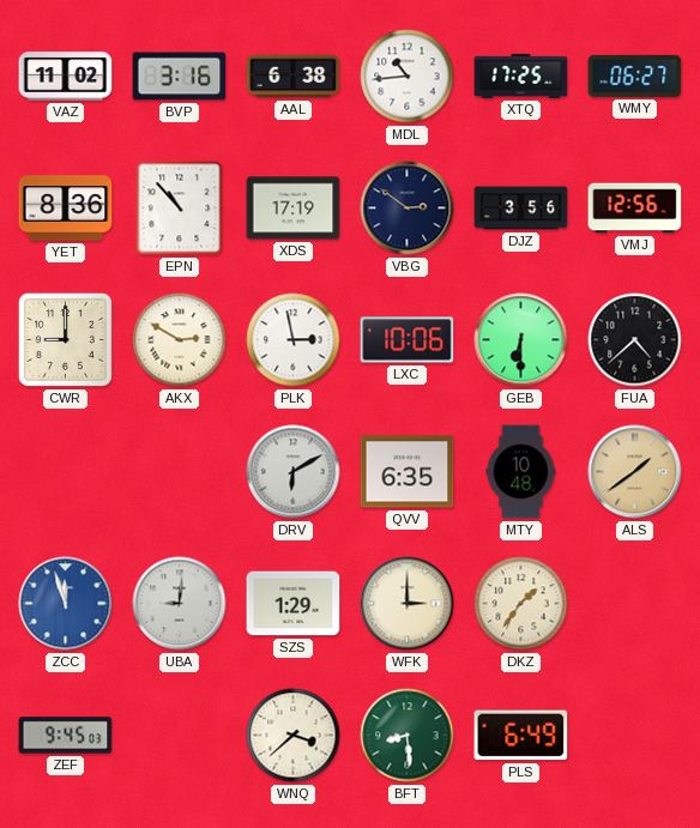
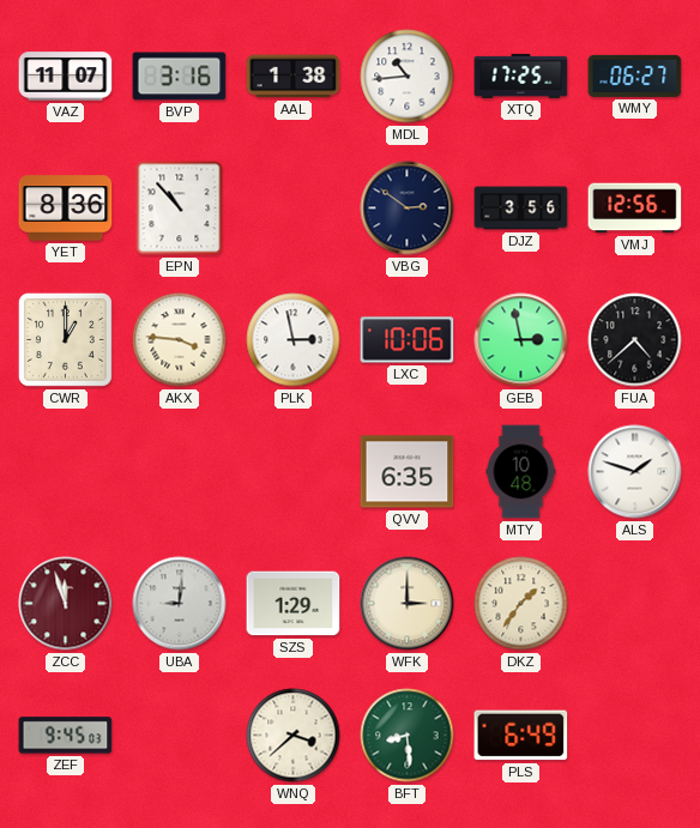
VAZ: 11:02 -> 11:07
AAL: 6:38 -> 1:38
XDS: 17:19 -> none
CWR: 9:00 -> 1:00
AKX: 2:50 -> 3:46
GEB: 6:30 -> 2:58
DRV: 6:10 -> none
ALS: 1:39 -> 1:48
ALS dial: champagne -> white
ZCC dial: blue -> burgundy
